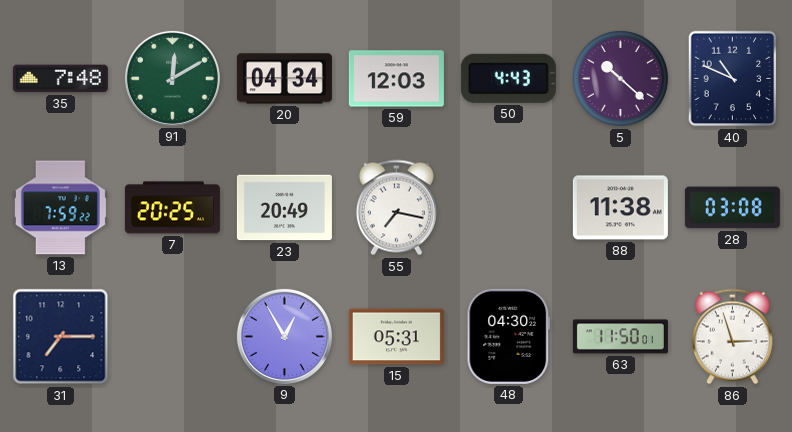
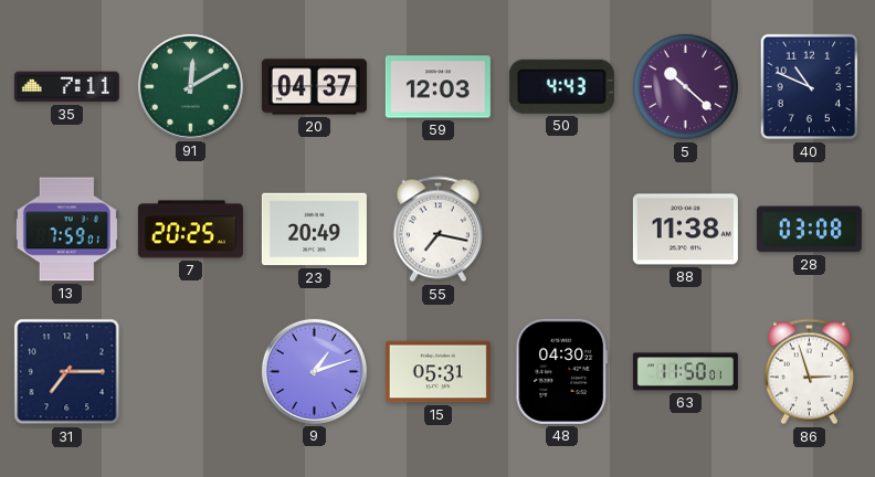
35: 7:48 -> 7:11
20: 04:34 -> 04:37
13: 7:59:22 -> 7:59:01
9: 12:55 -> 1:12
